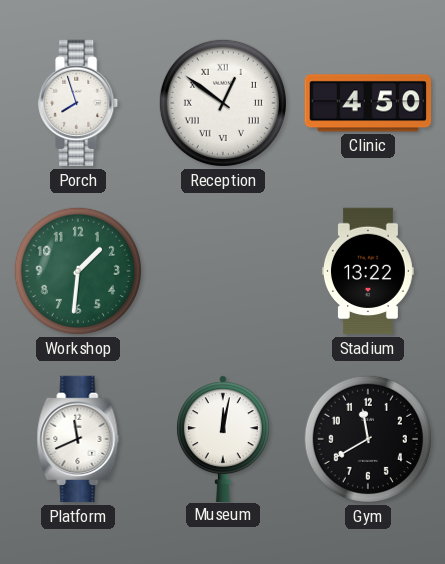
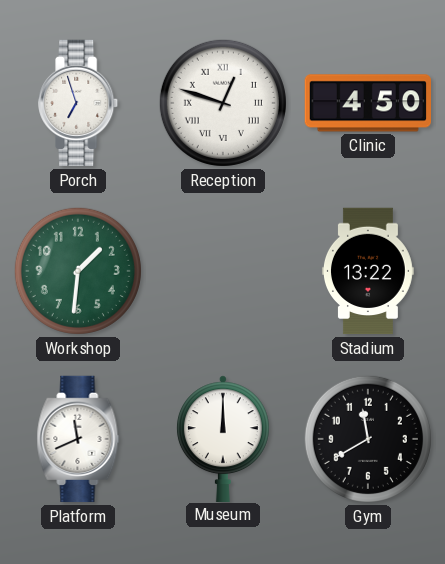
Porch: 7:57 -> 6:57
Reception: 12:51 -> 12:48
Museum: 12:02 -> 12:00
